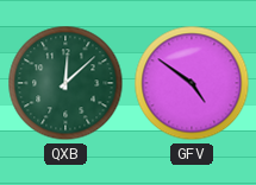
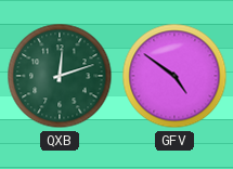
QXB: 12:08 -> 12:12
